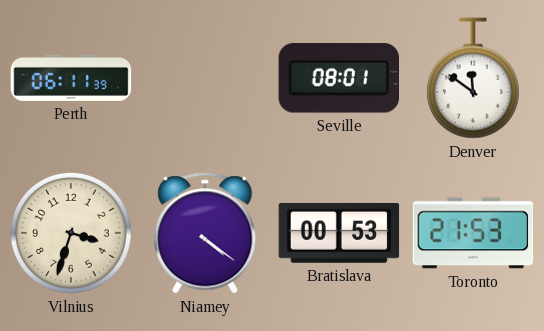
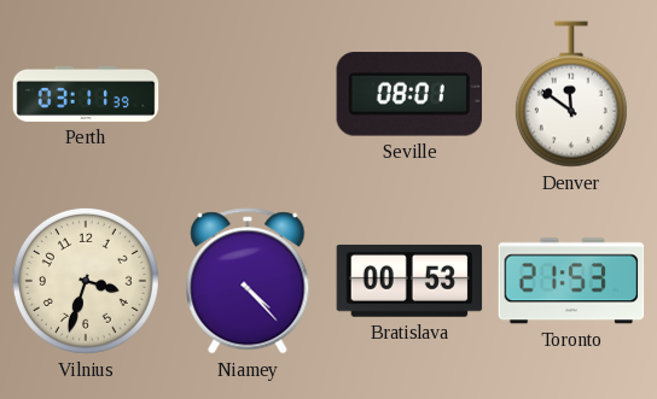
Perth: 06:11 -> 03:11
Niamey: 4:21 -> 4:23
